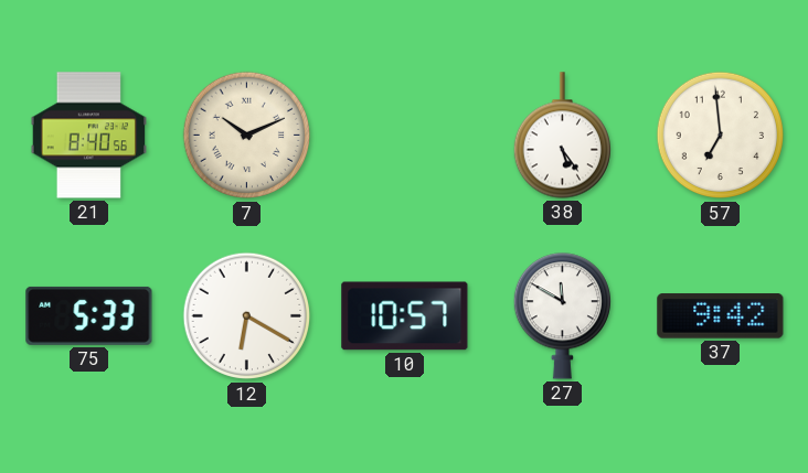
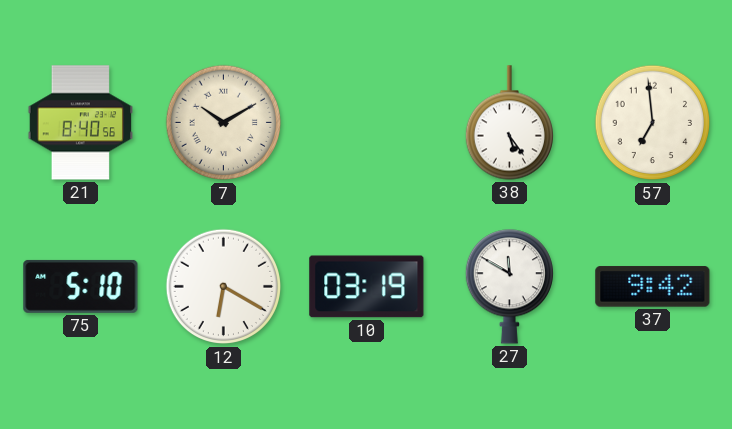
7: 10:11 -> 10:10
75: 5:33 -> 5:10
10: 10:57 -> 03:19
